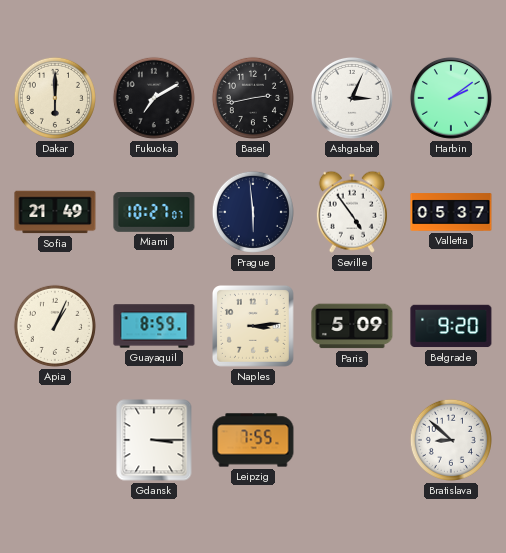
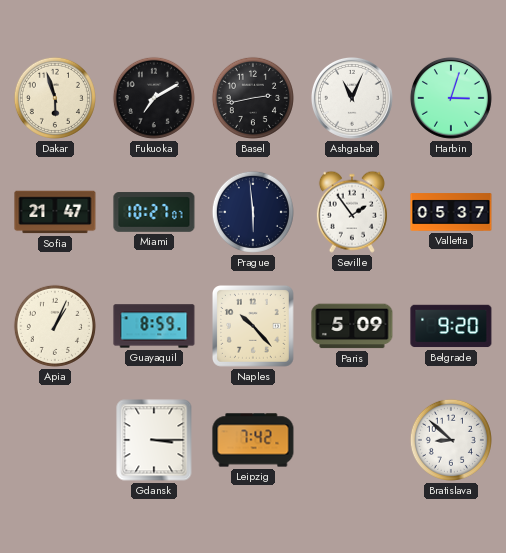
Dakar: 6:00 -> 5:57
Ashgabat: 3:04 -> 11:04
Harbin: 2:09 -> 3:03
Sofia: 21:49 -> 21:47
Seville: 4:54 -> 1:54
Naples: 3:14 -> 10:23
Leipzig: 7:55 -> 7:42
